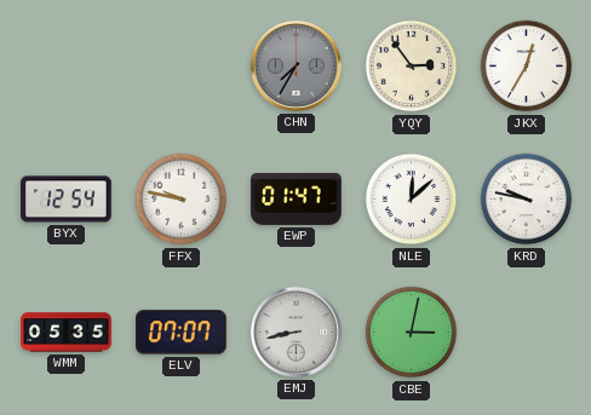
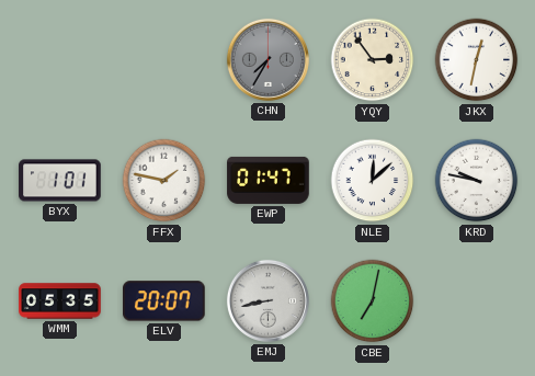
JKX: 12:35 -> 12:32
BYX: 12:54 -> 1:01
FFX: 9:47 -> 1:47
ELV: 07:07 -> 20:07
CBE: 3:02 -> 7:02
